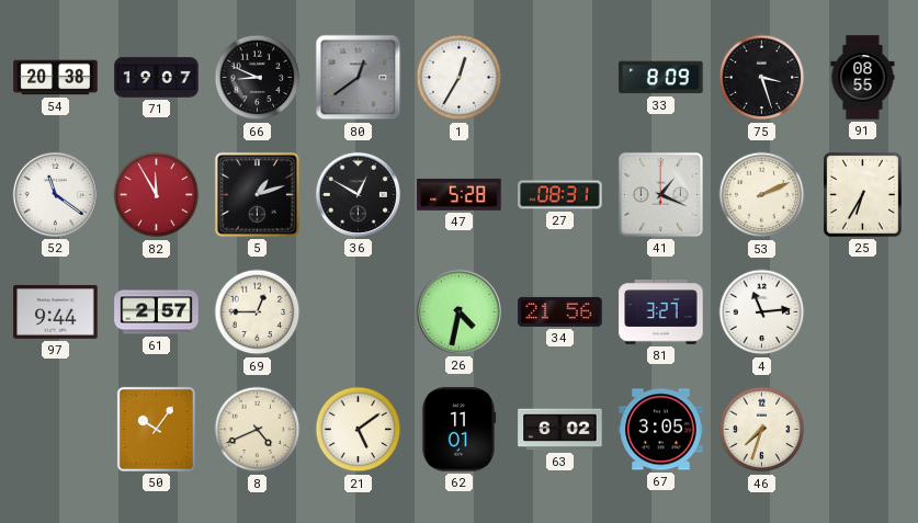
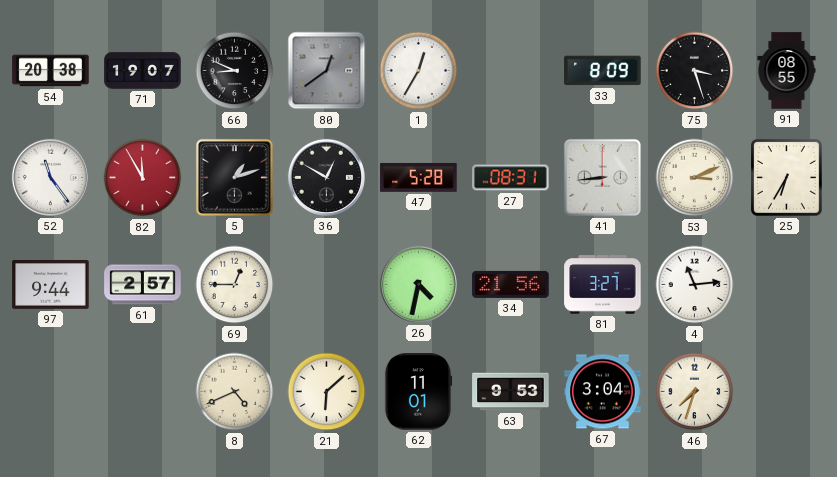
52: 11:21 -> 11:24
41: 1:19 -> 8:44
53: 2:11 -> 3:11
50: 10:06 -> none
21: 5:09 -> 6:08
63: 6:02 -> 9:53
67: 3:05 -> 3:04
